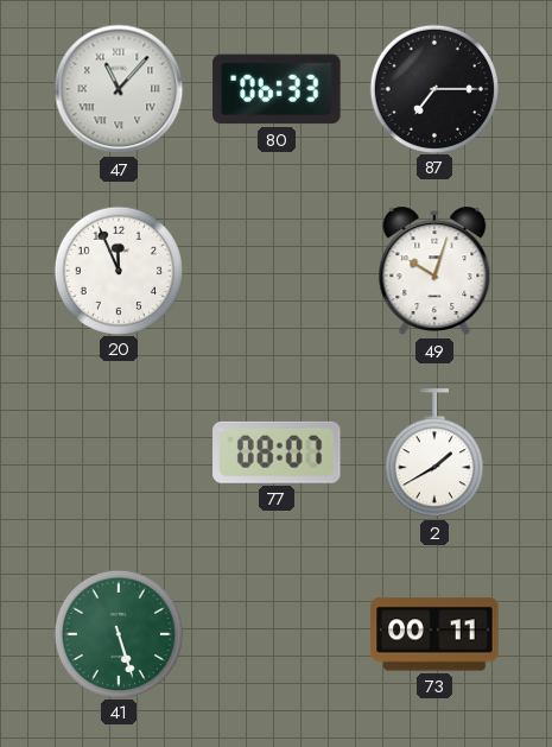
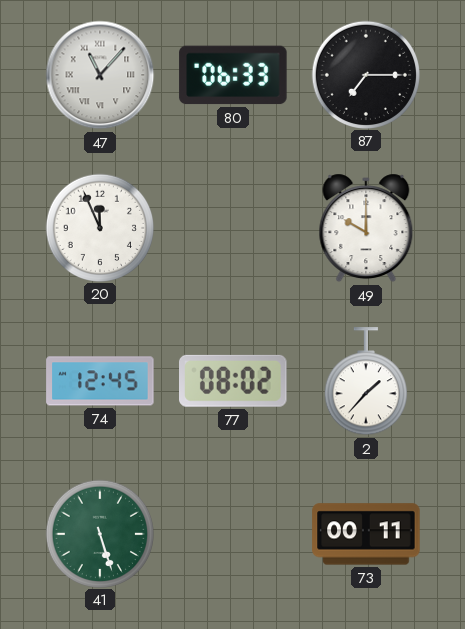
49: 10:03 -> 10:00
74: none -> 12:45
77: 08:07 -> 08:02
2: 1:40 -> 1:37
